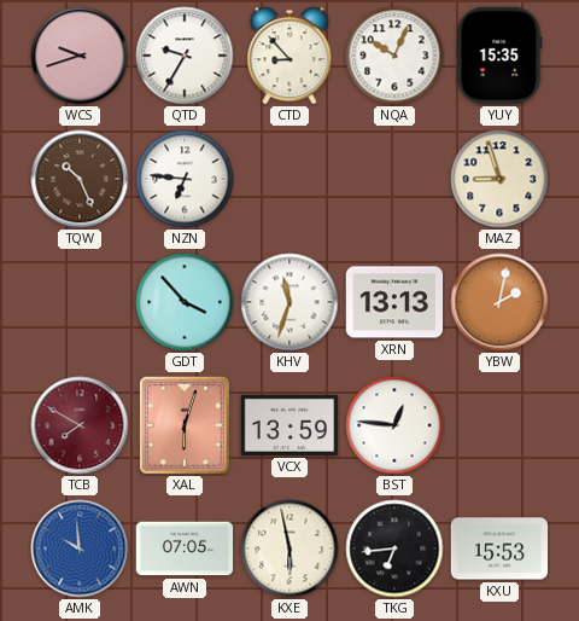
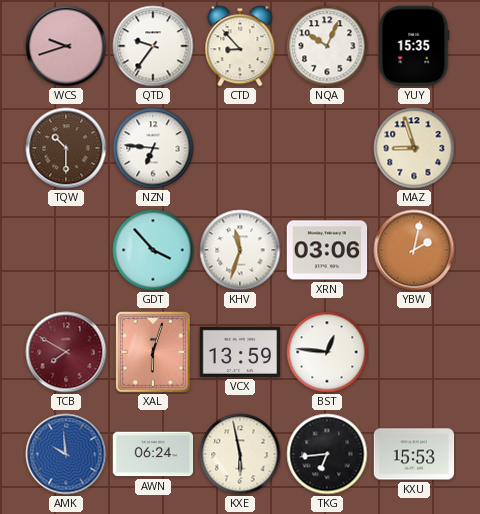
QTD: 9:35 -> 9:36
TQW: 10:26 -> 10:30
XRN: 13:13 -> 03:06
AWN: 07:05 -> 06:24
